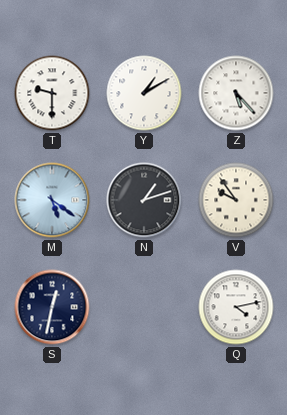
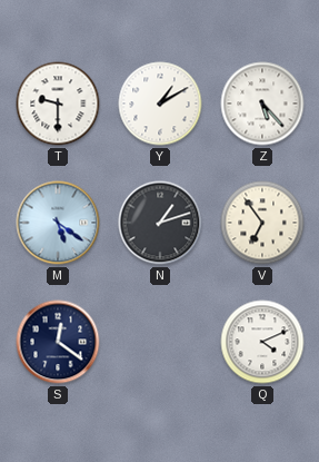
V: 9:54 -> 6:54
S: 12:32 -> 12:21
Q: 4:13 -> 4:11
